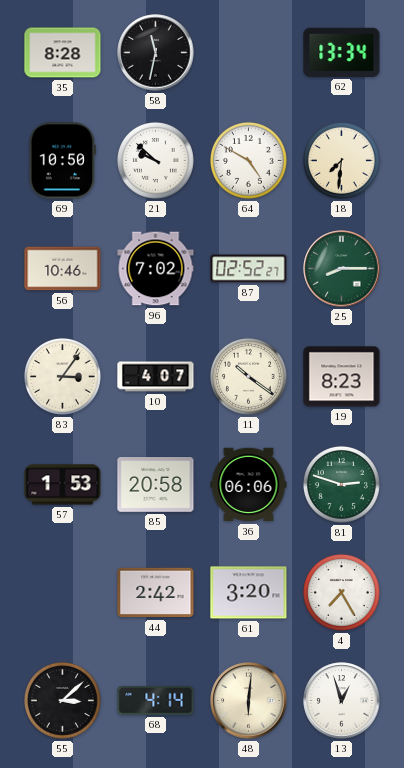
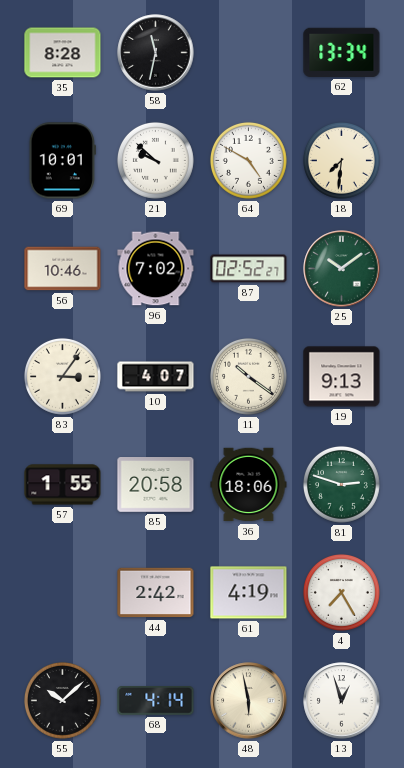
69: 10:50 -> 10:01
25: 8:15 -> 10:09
19: 8:23 -> 9:13
57: 1:53 -> 1:55
36: 06:06 -> 18:06
61: 3:20 -> 4:19
55: 3:08 -> 10:08
48: 6:01 -> 5:58
